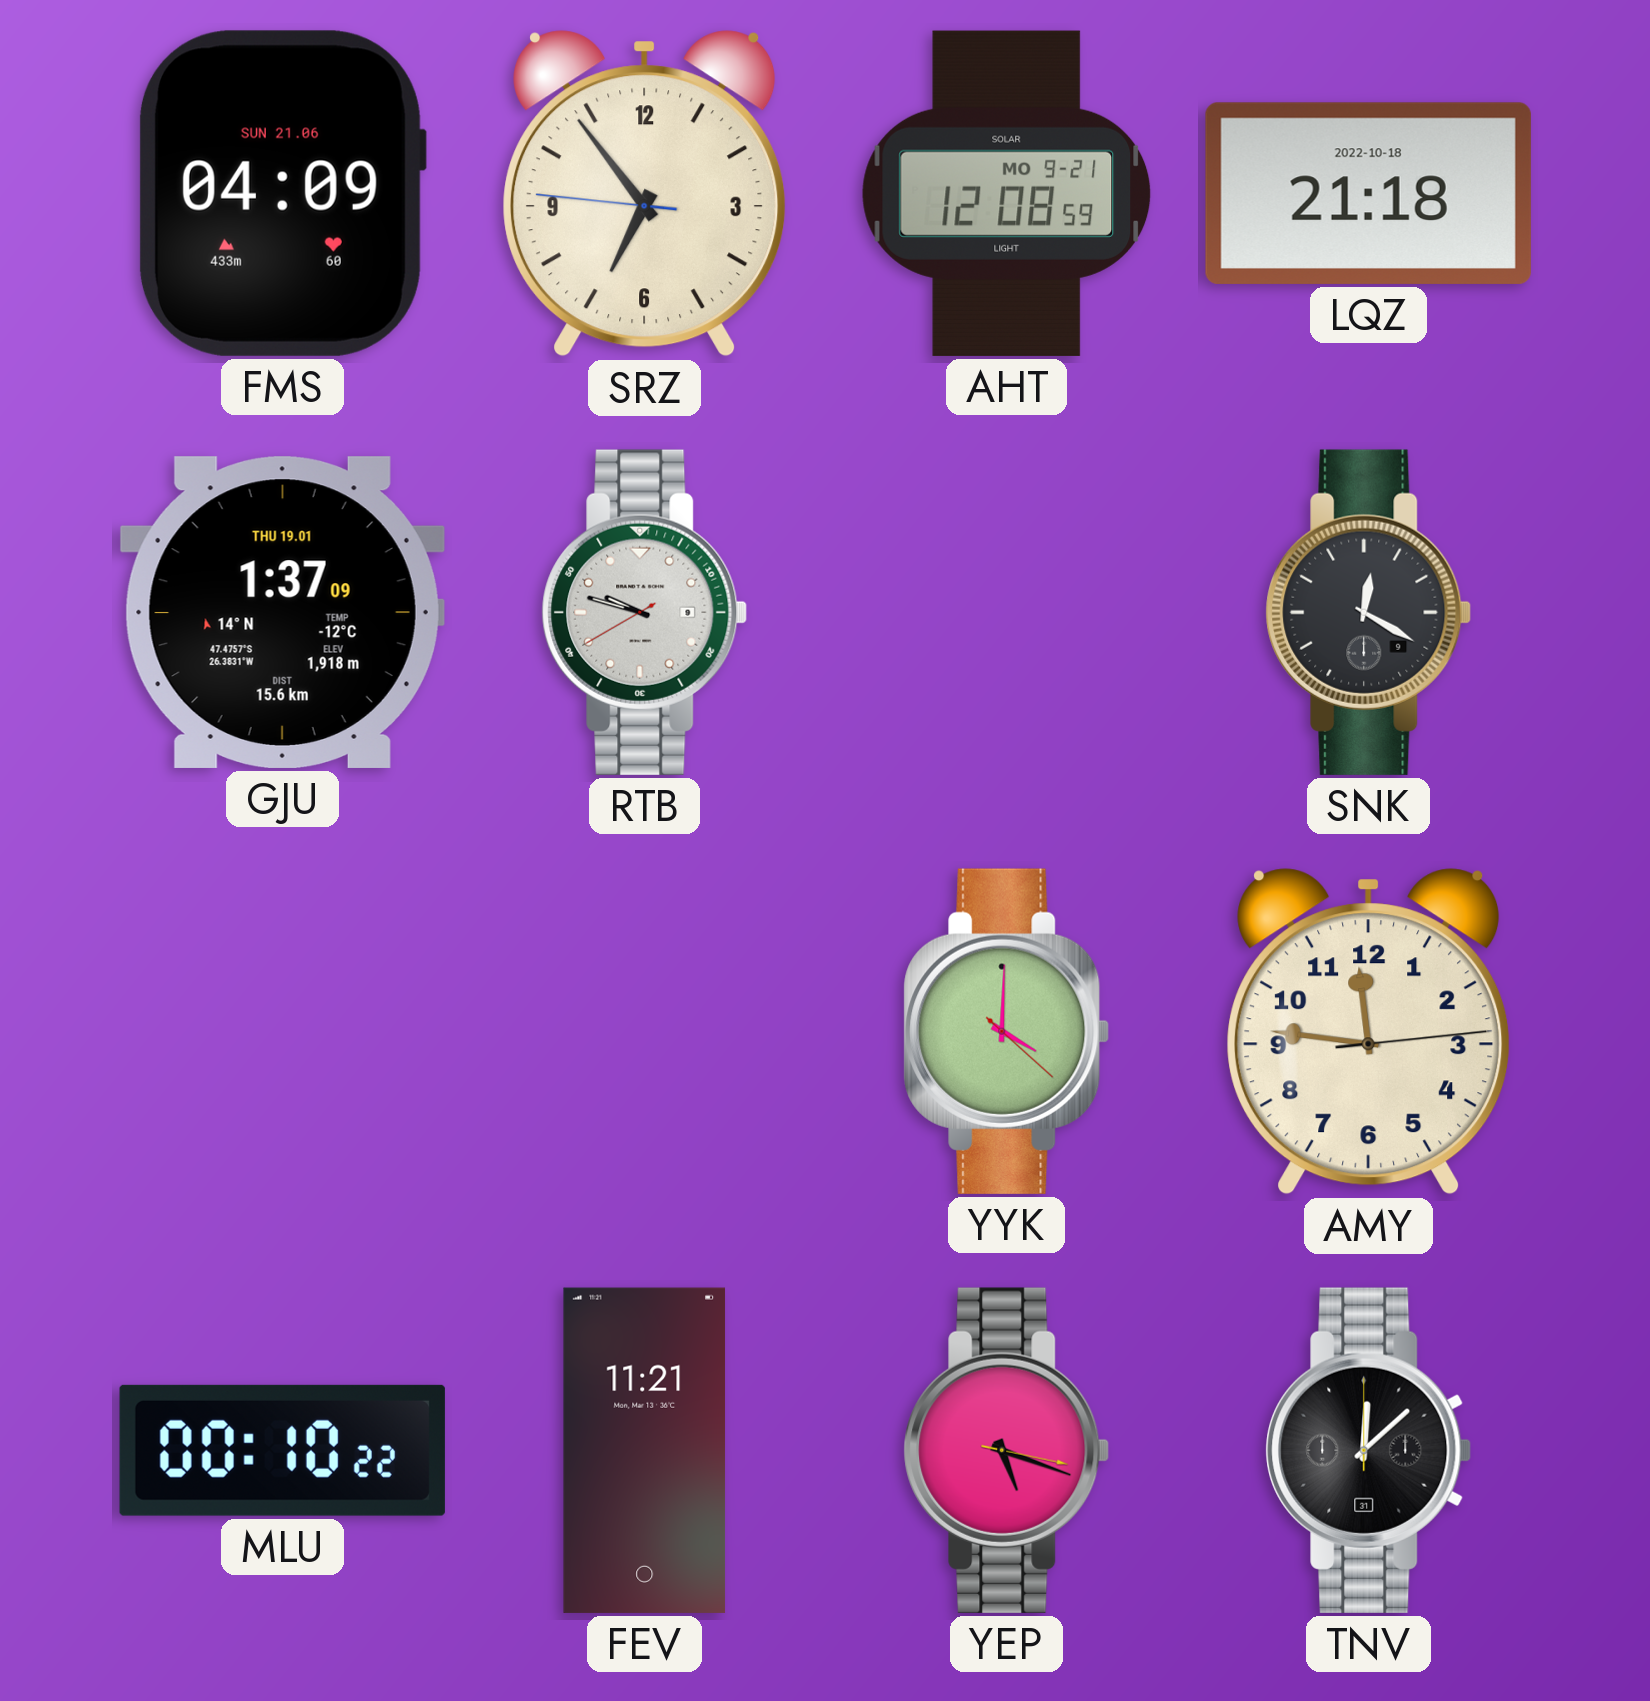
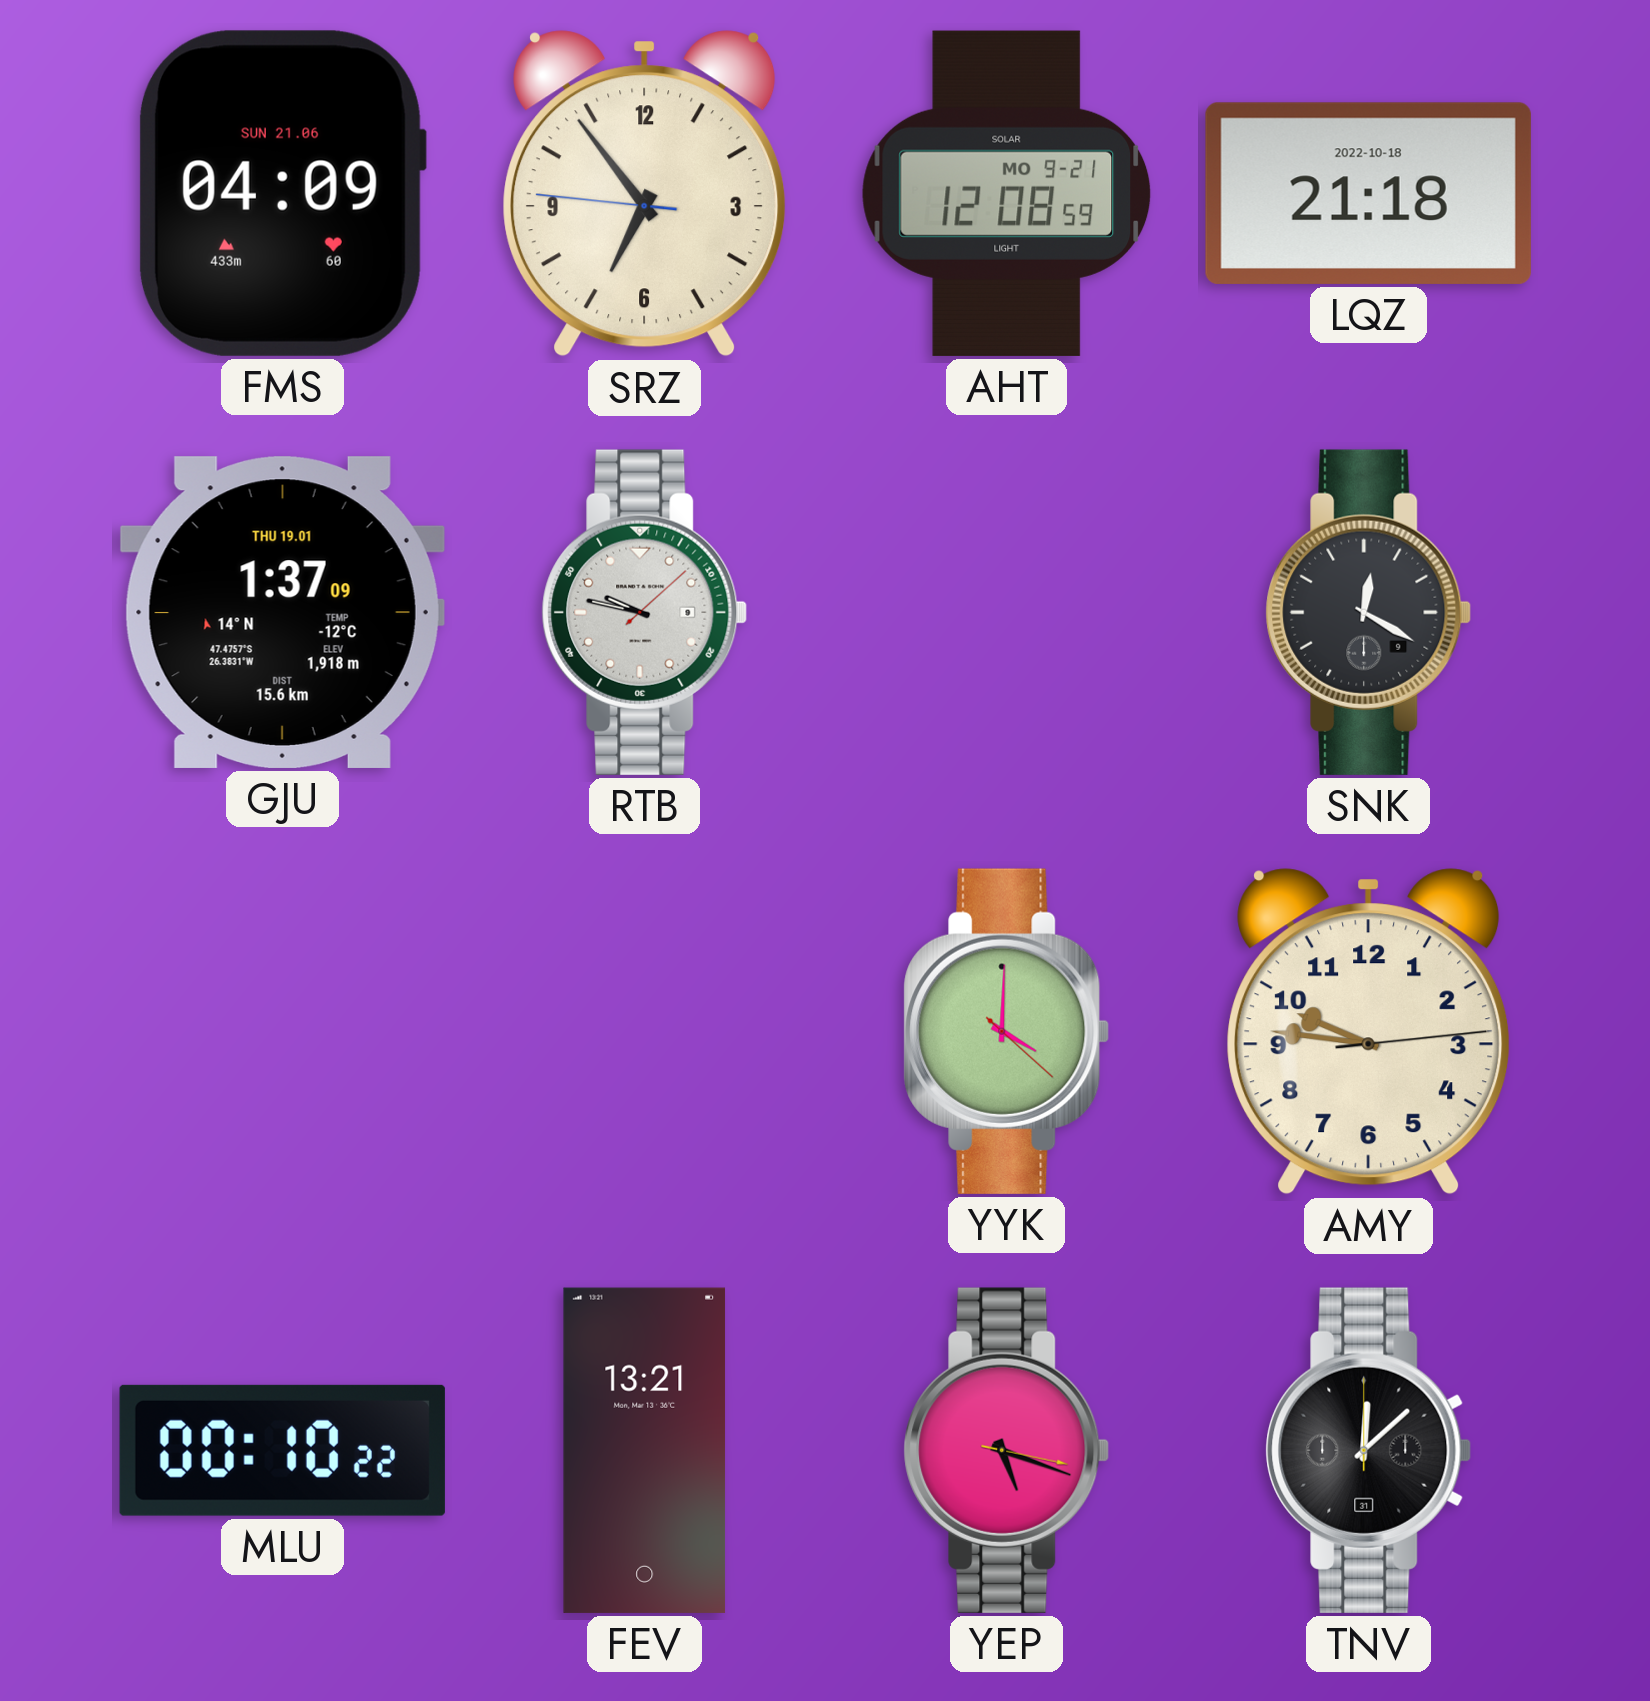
RTB: 9:47:40 -> 9:47:08
AMY: 11:46 -> 9:46
FEV: 11:21 -> 13:21
